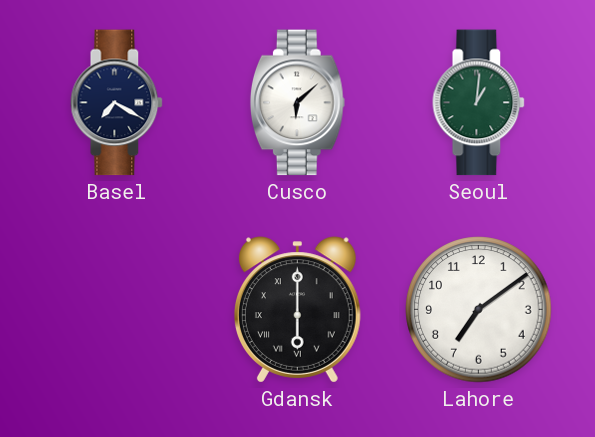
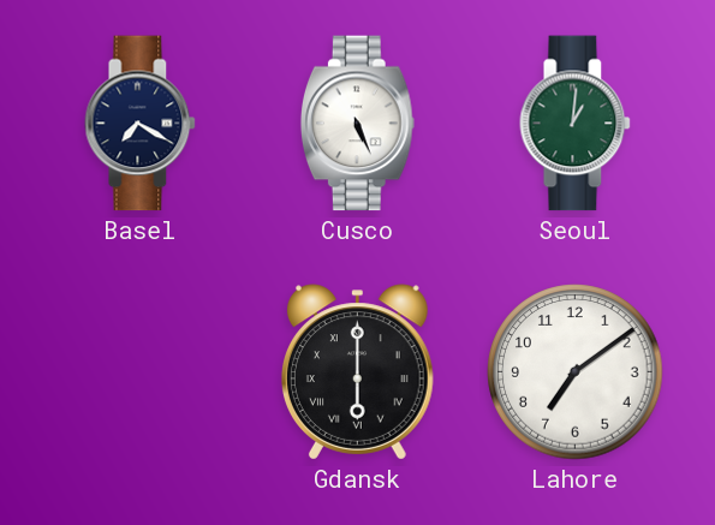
Cusco: 6:08 -> 5:26
